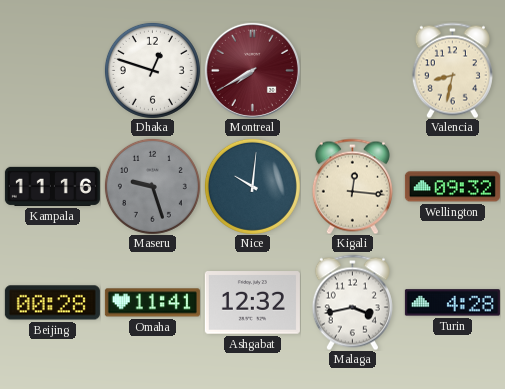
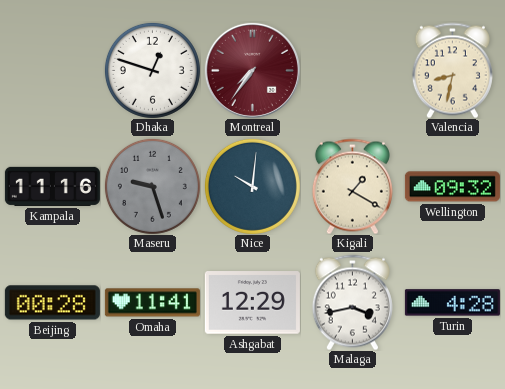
Montreal: 7:40 -> 7:36
Kigali: 12:16 -> 1:20
Ashgabat: 12:32 -> 12:29
